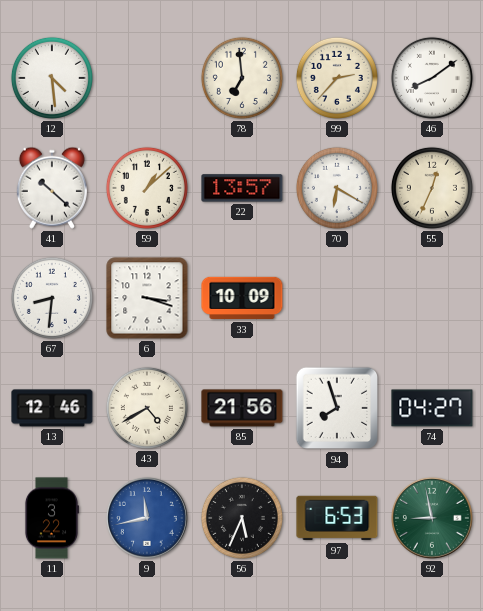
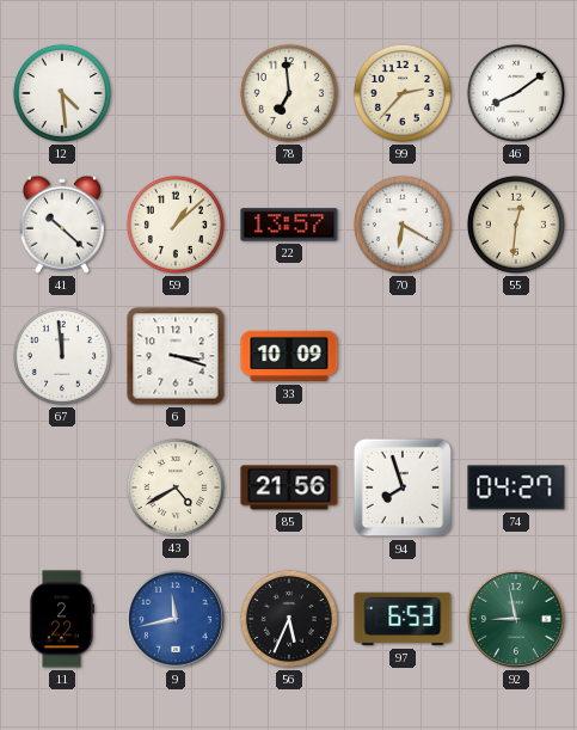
55: 12:34 -> 12:31
67: 8:31 -> 11:59
13: 12:46 -> none
11: 3:22 -> 2:22
